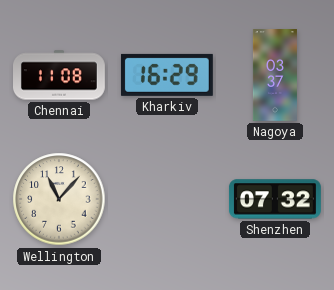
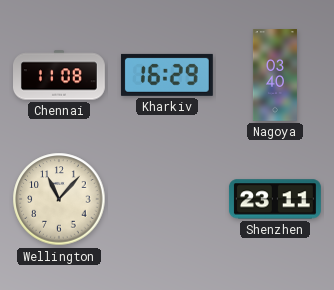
Nagoya: 03:37 -> 03:40
Shenzhen: 07:32 -> 23:11
